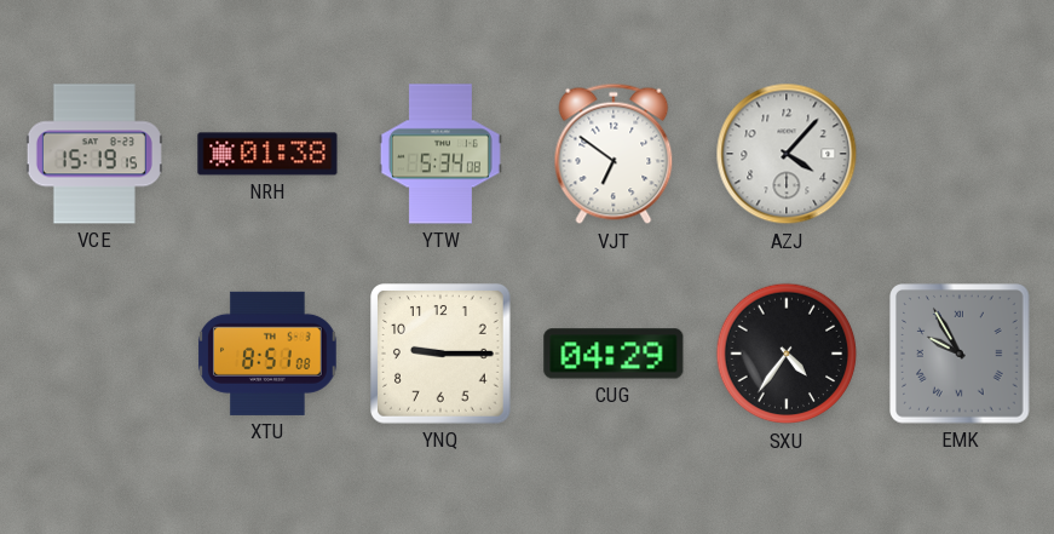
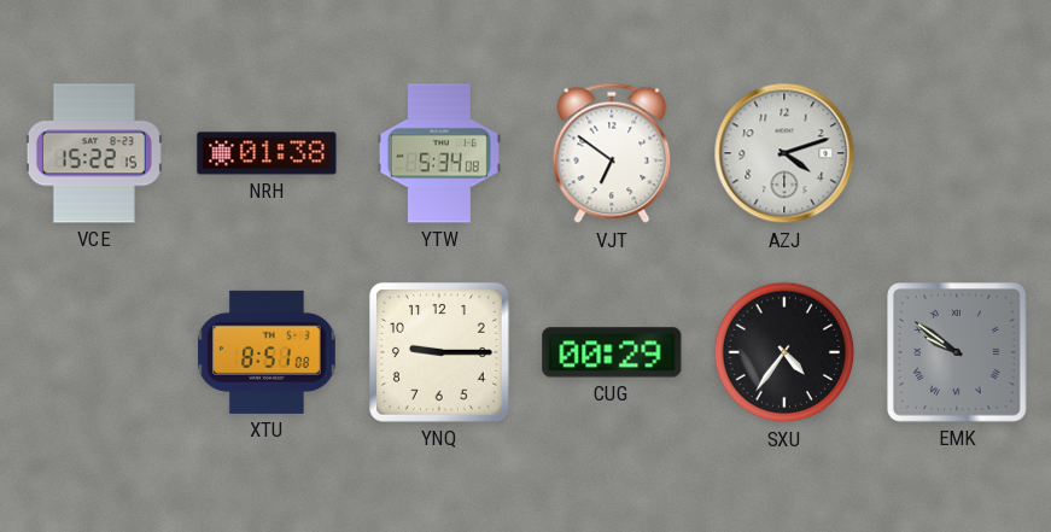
VCE: 15:19 -> 15:22
AZJ: 4:07 -> 4:12
CUG: 04:29 -> 00:29
EMK: 9:55 -> 9:51
